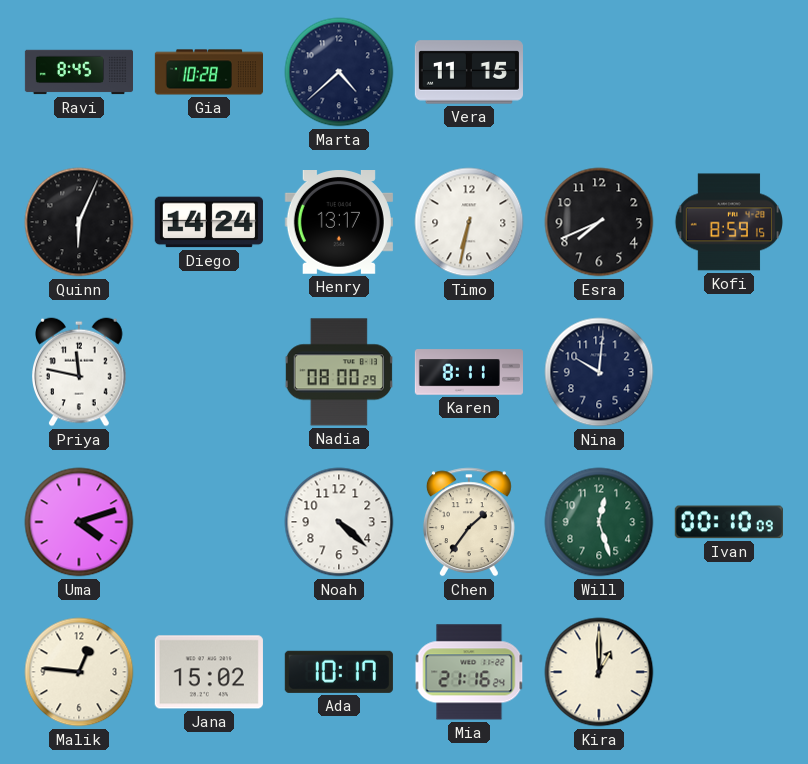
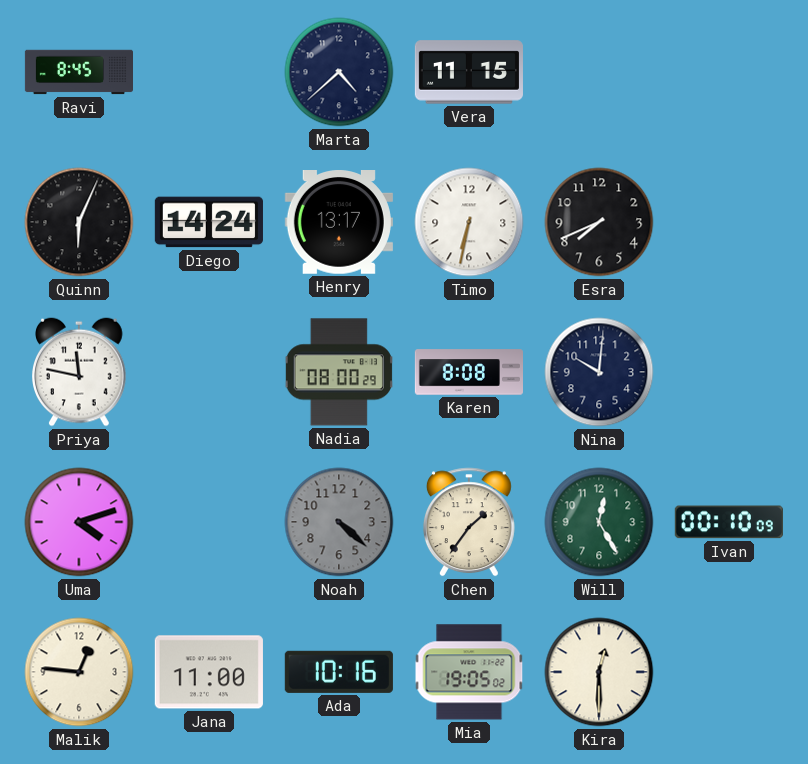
Gia: 10:28 -> none
Kofi: 8:59 -> none
Karen: 8:11 -> 8:08
Noah dial: white -> grey
Will: 12:27 -> 12:25
Jana: 15:02 -> 11:00
Ada: 10:17 -> 10:16
Mia: 21:16 -> 19:05
Kira: 1:00 -> 12:30
